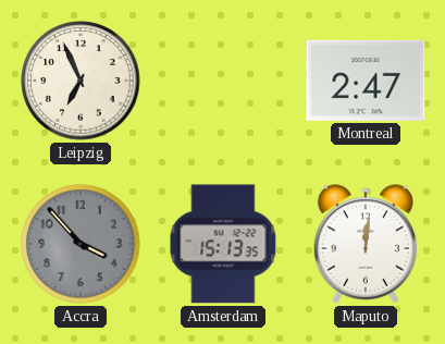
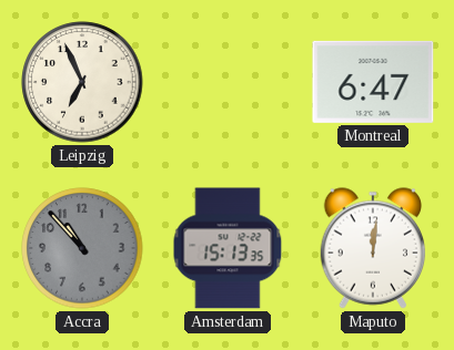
Montreal: 2:47 -> 6:47
Accra: 3:53 -> 10:53
